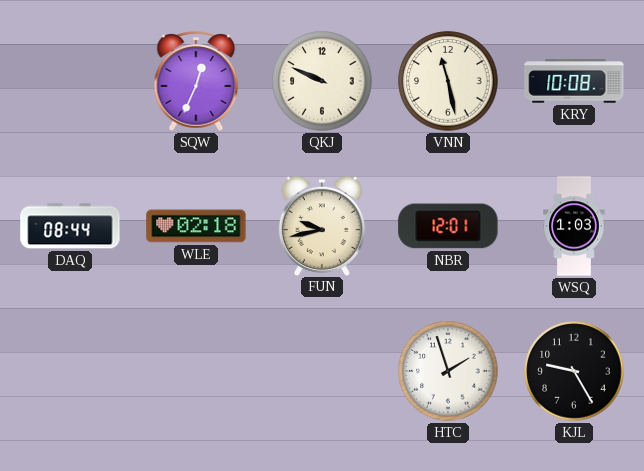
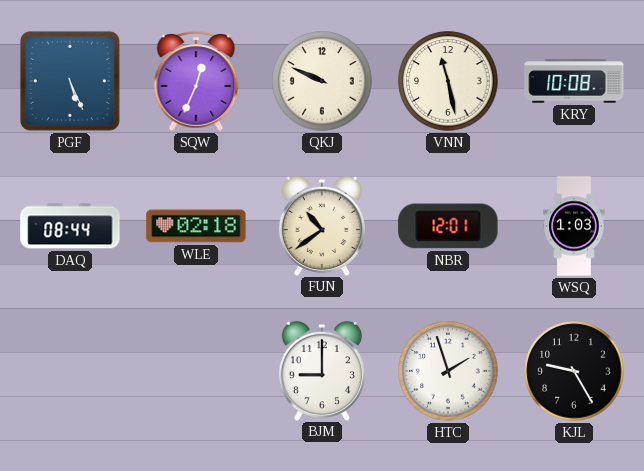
PGF: none -> 5:26
FUN: 9:43 -> 10:39
BJM: none -> 9:00
